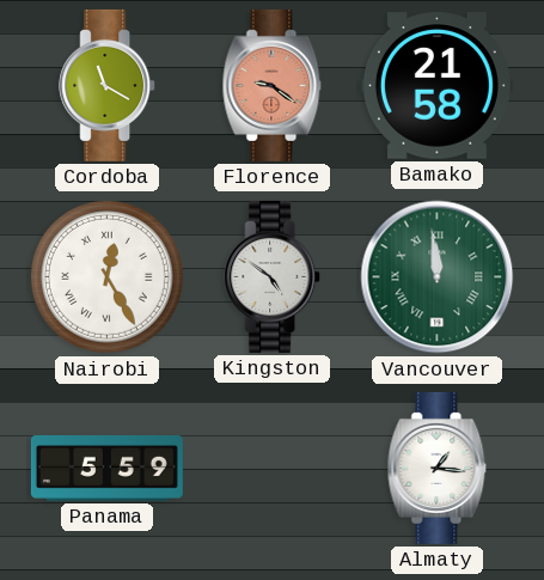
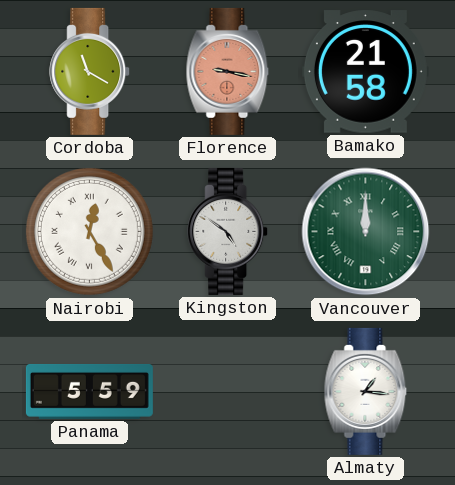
Florence: 9:21 -> 9:17
Vancouver: 11:59 -> 12:00
